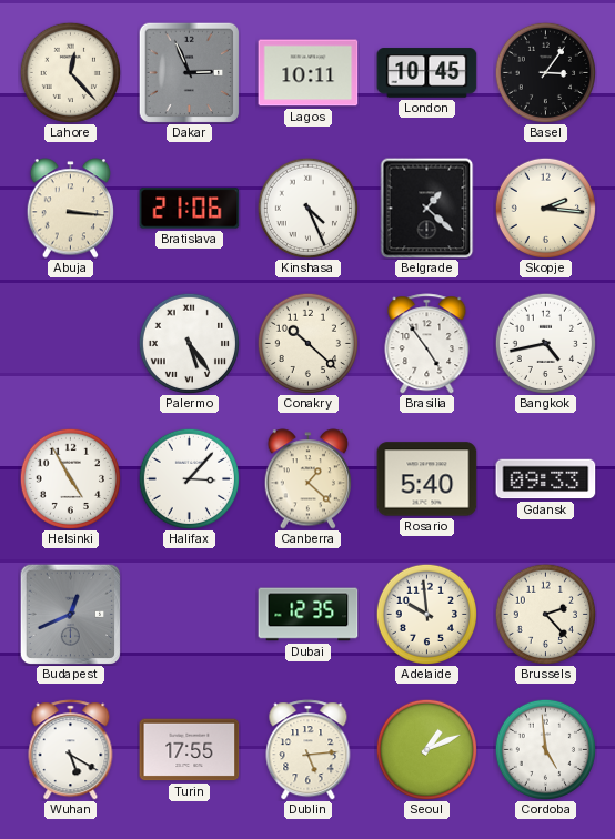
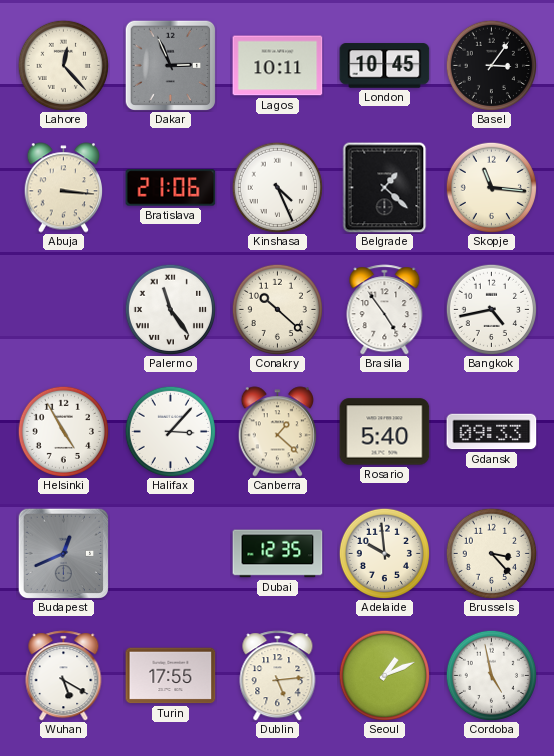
Skopje: 2:16 -> 11:16
Palermo: 5:24 -> 11:24
Brussels: 2:23 -> 3:23
Cordoba: 4:59 -> 4:58
